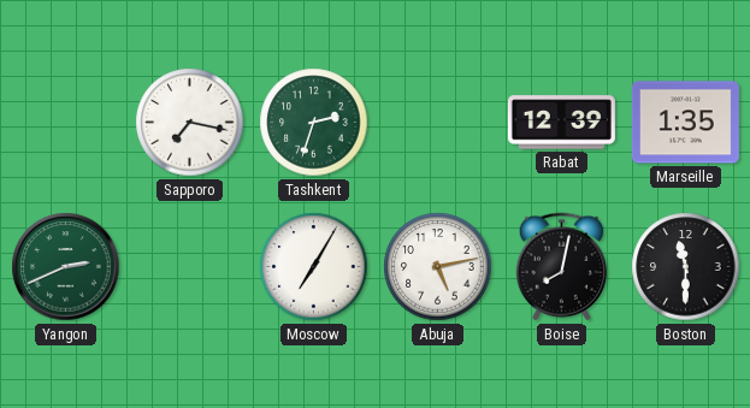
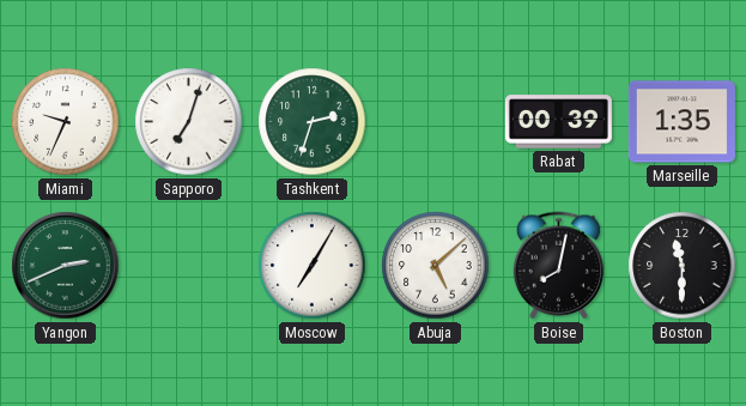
Miami: none -> 9:34
Sapporo: 7:17 -> 7:03
Rabat: 12:39 -> 00:39
Abuja: 5:13 -> 5:08
